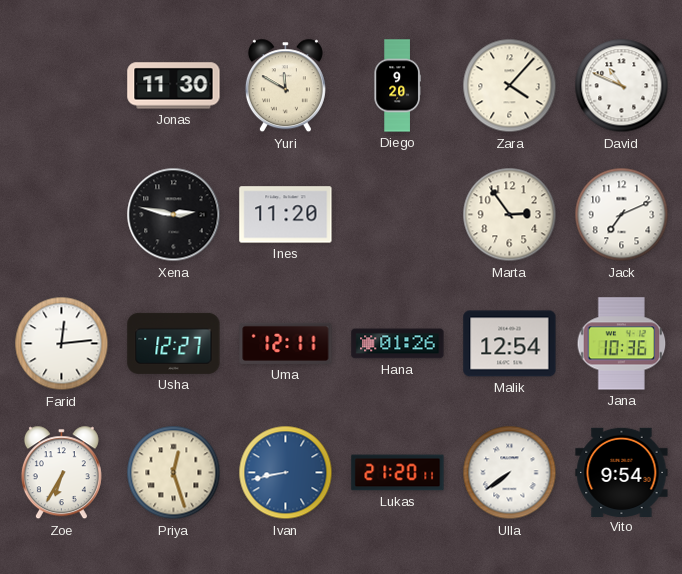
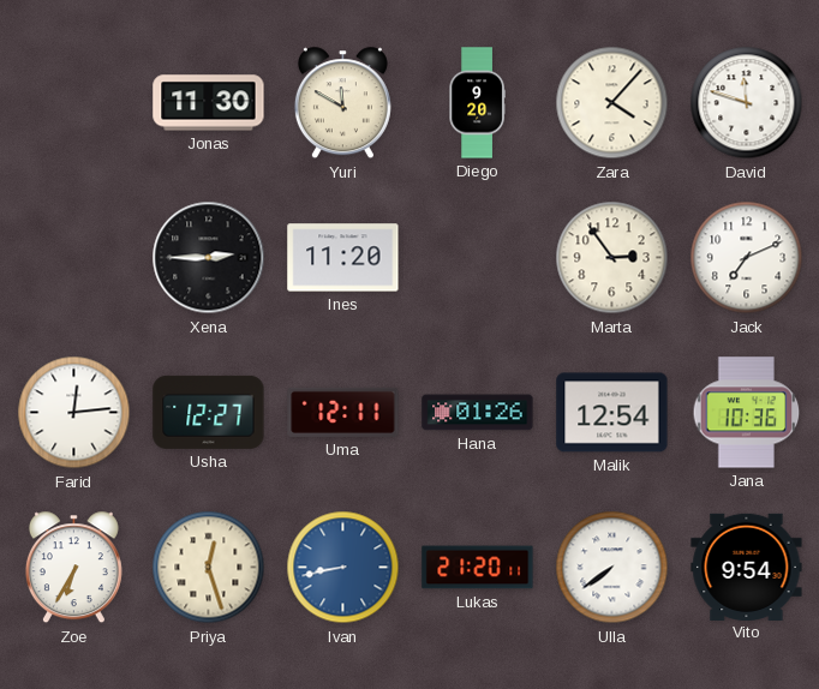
David: 10:49 -> 11:48
Xena: 2:47 -> 2:45
